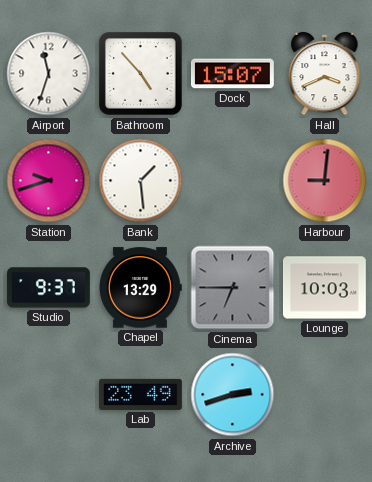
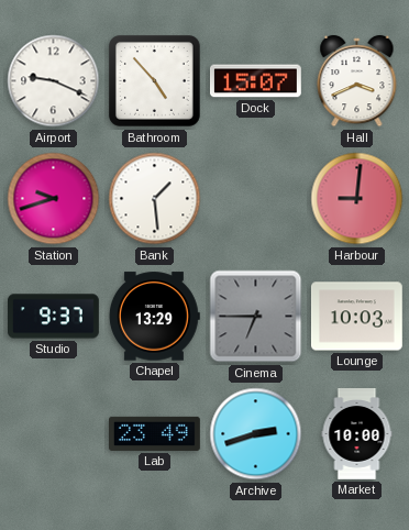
Airport: 11:33 -> 9:19
Market: none -> 10:00
